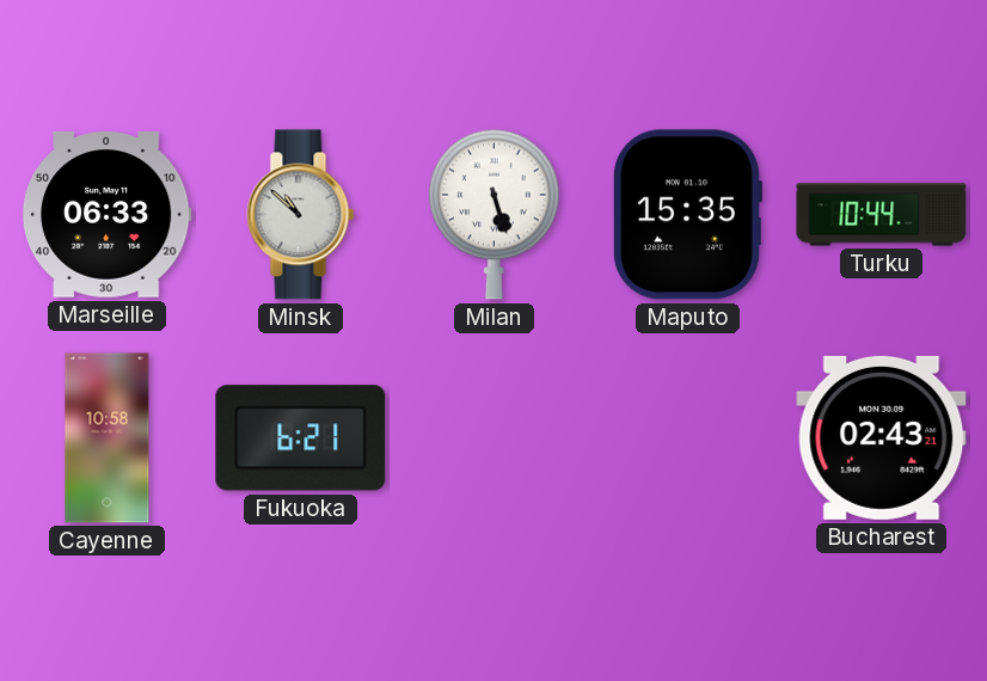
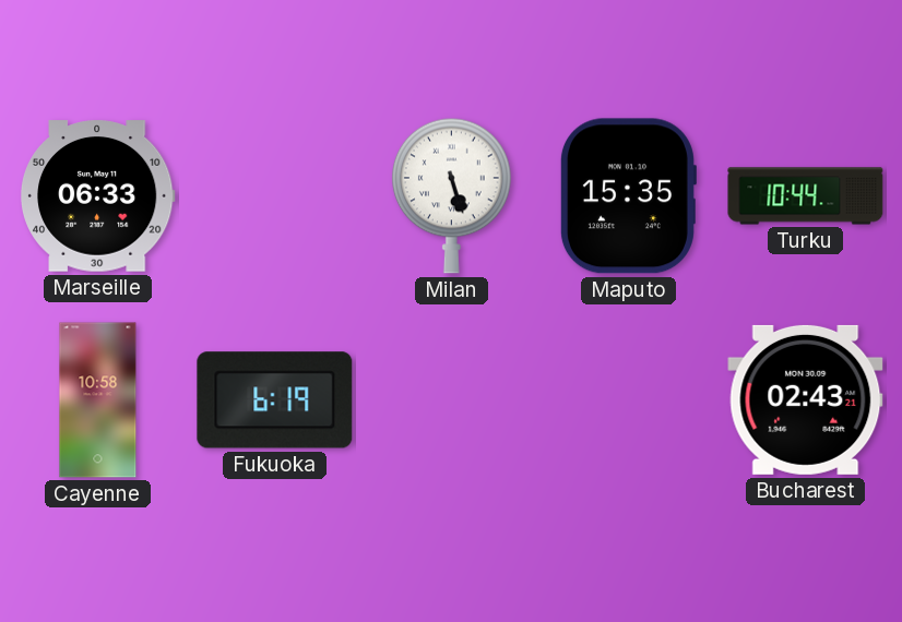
Minsk: 10:52 -> none
Fukuoka: 6:21 -> 6:19
